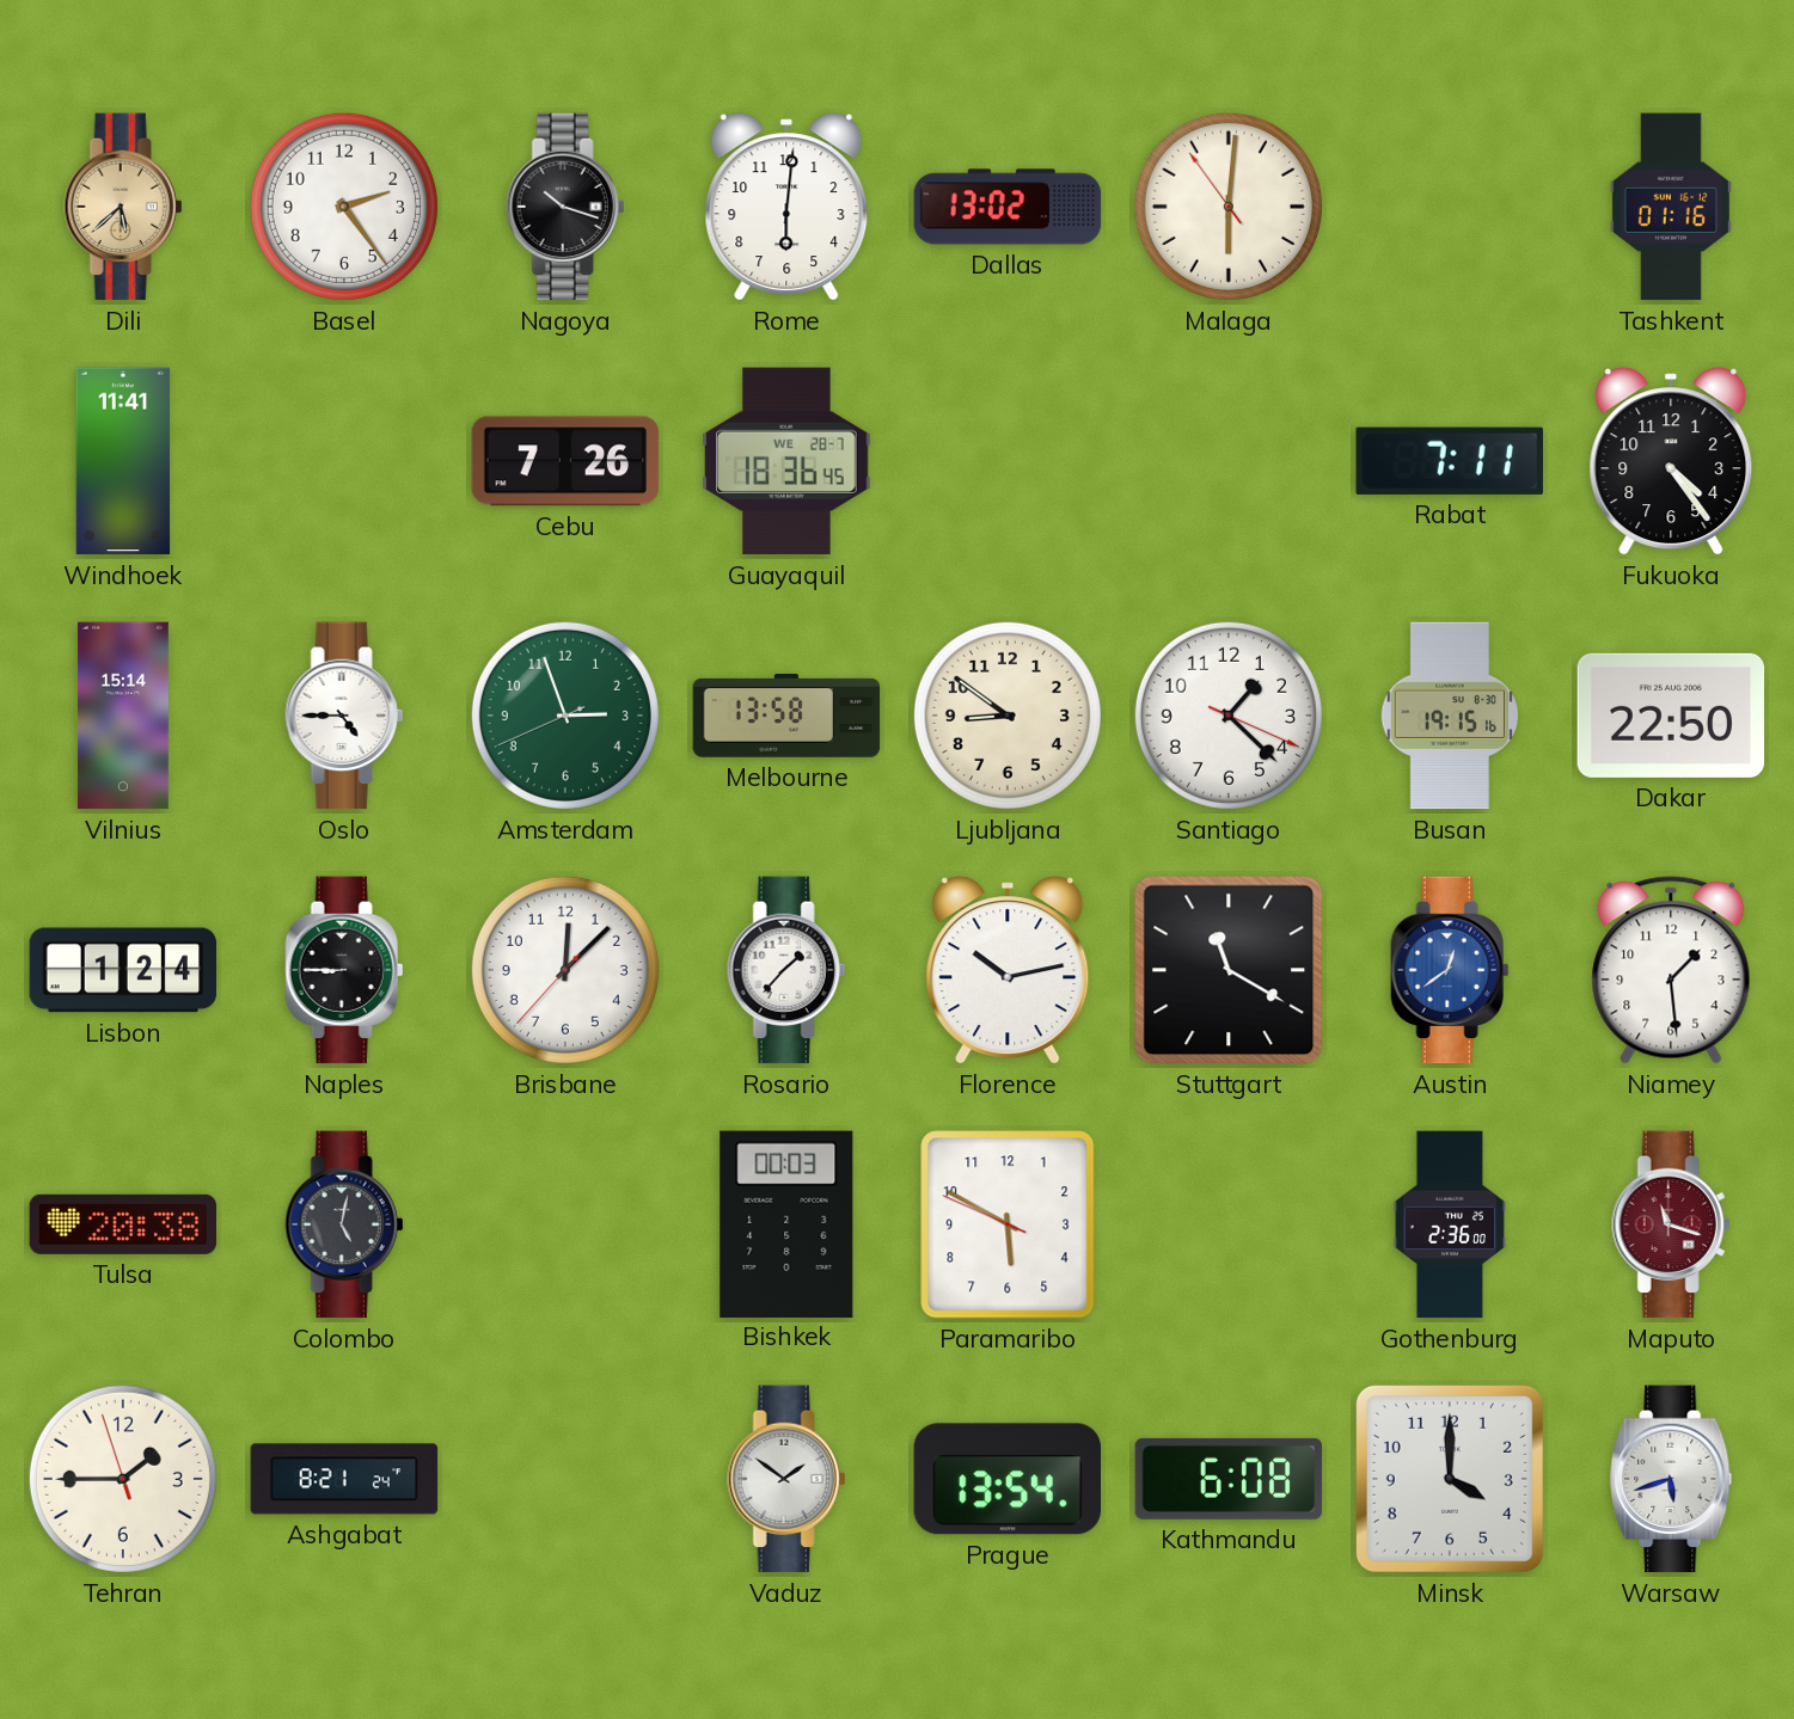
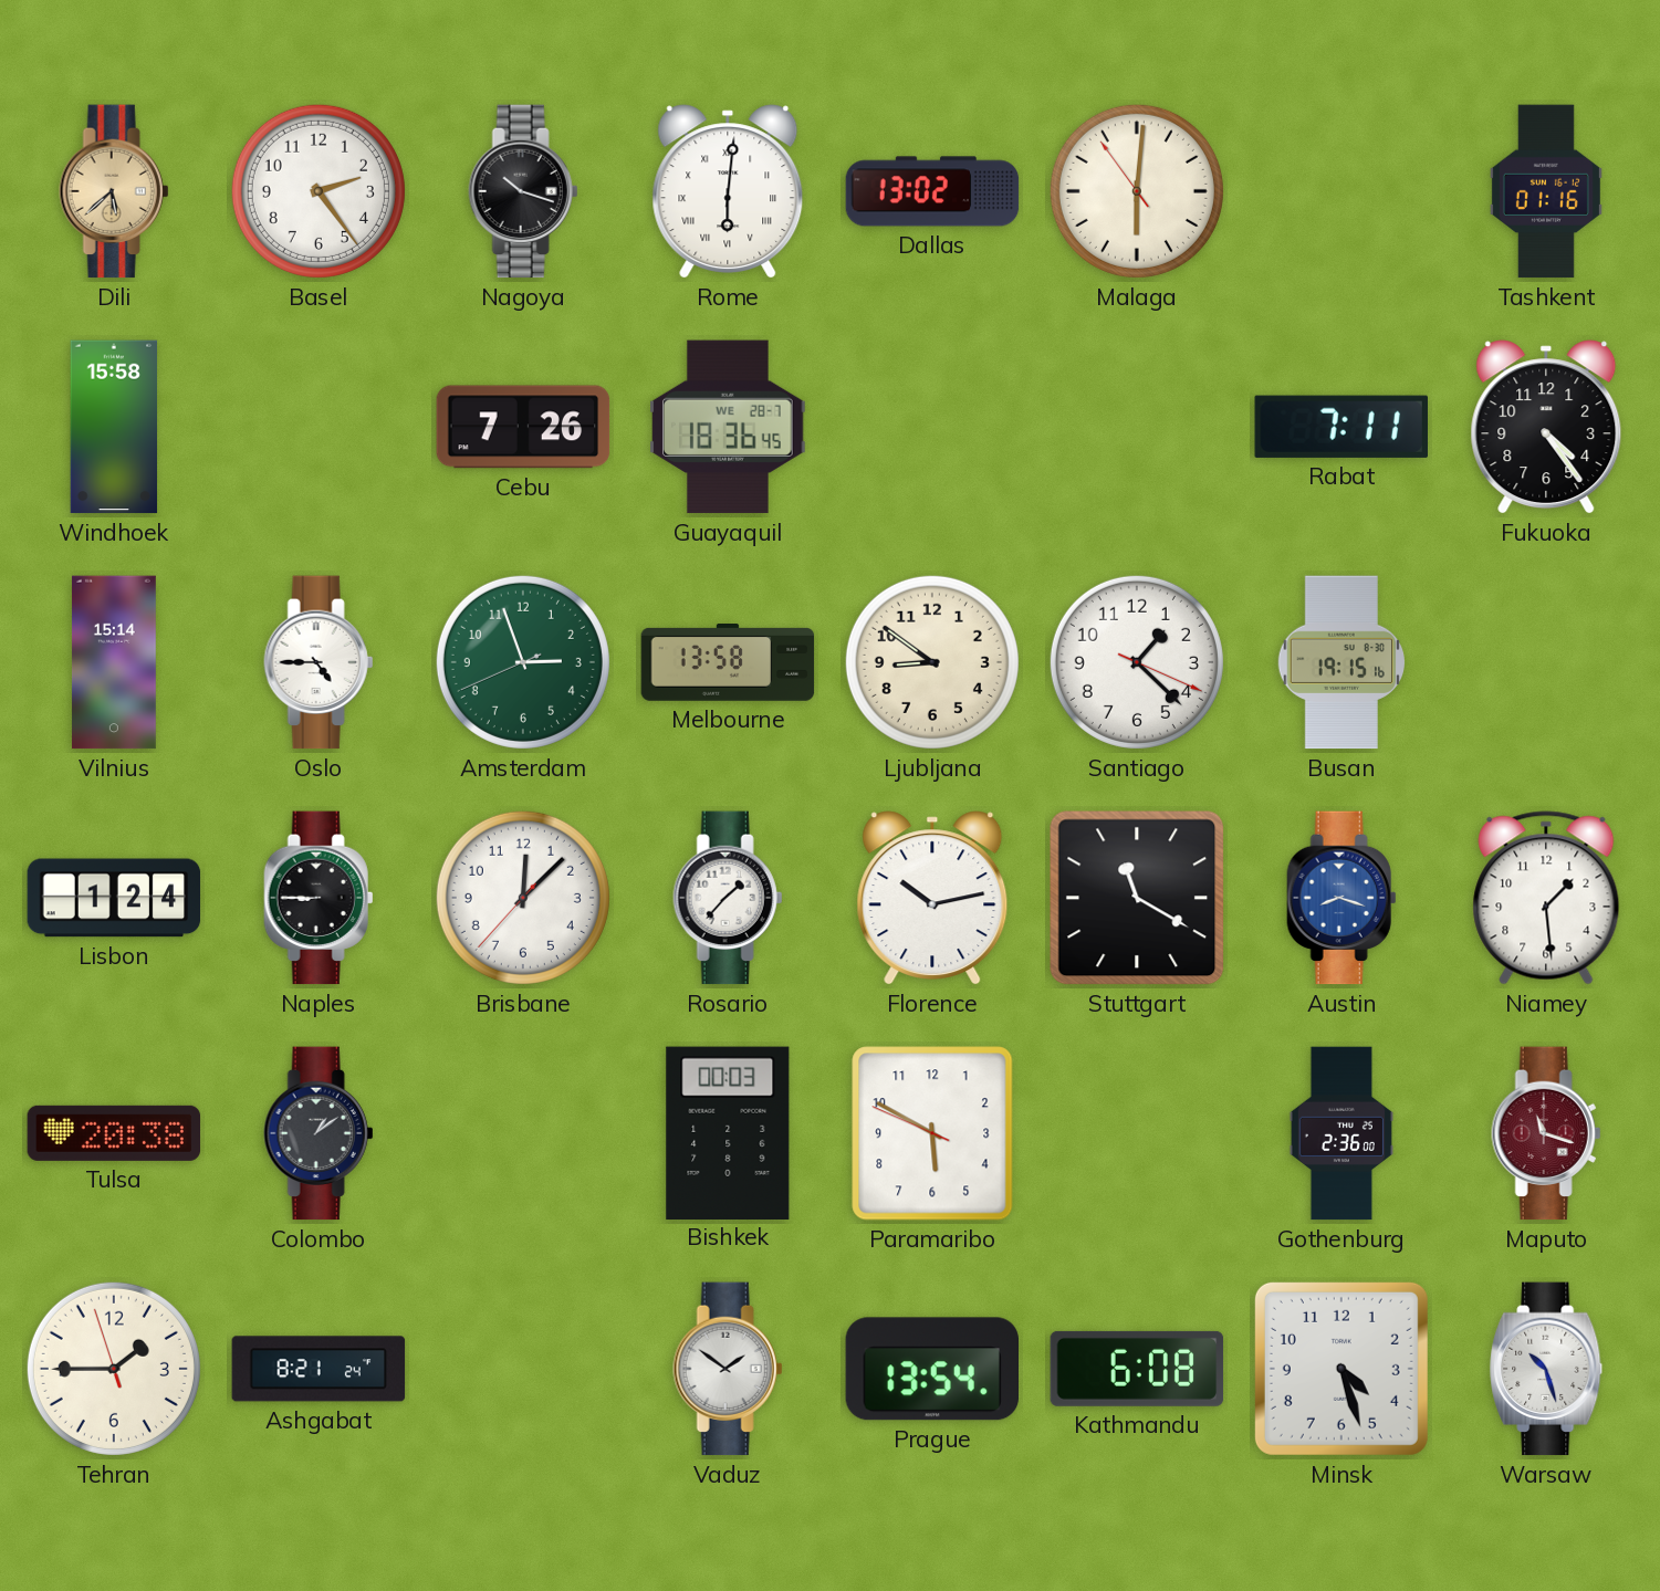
Rome numerals: Arabic -> Roman
Windhoek: 11:41 -> 15:58
Dakar: 22:50 -> none
Austin: 12:39 -> 8:18
Colombo: 5:02 -> 1:09
Minsk: 4:00 -> 4:27
Warsaw: 5:42 -> 10:27
